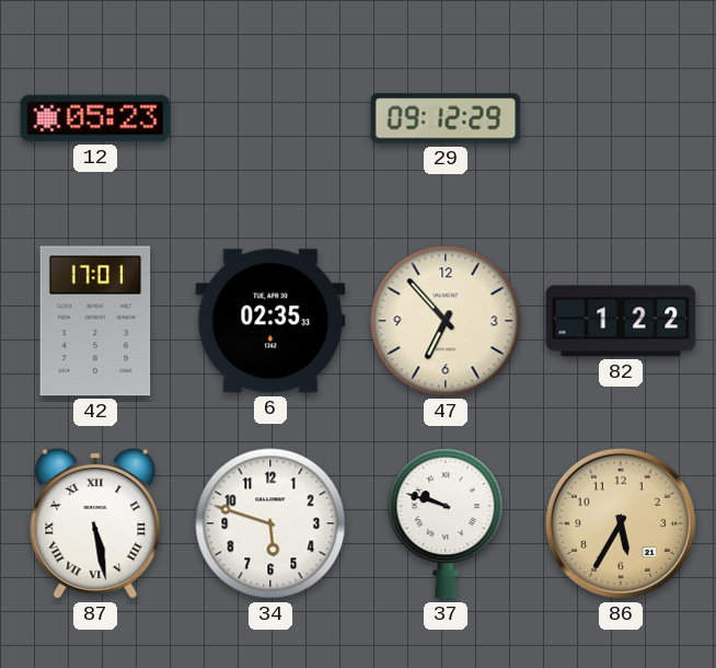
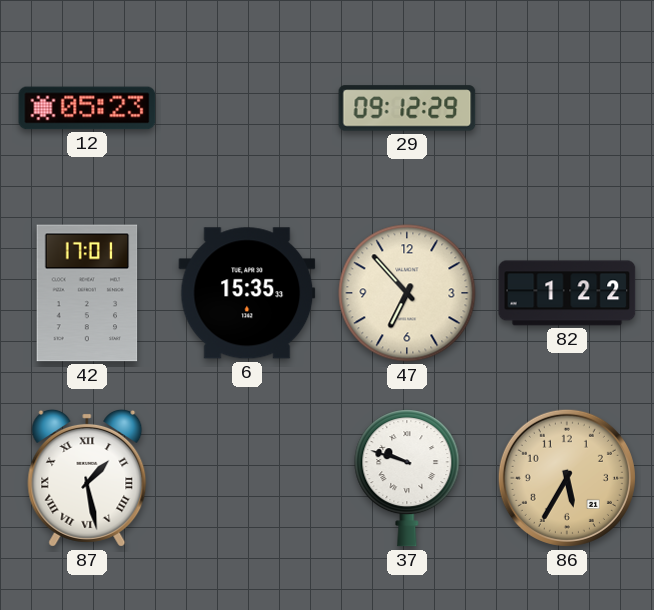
6: 02:35 -> 15:35
87: 5:28 -> 1:28
34: 5:48 -> none
